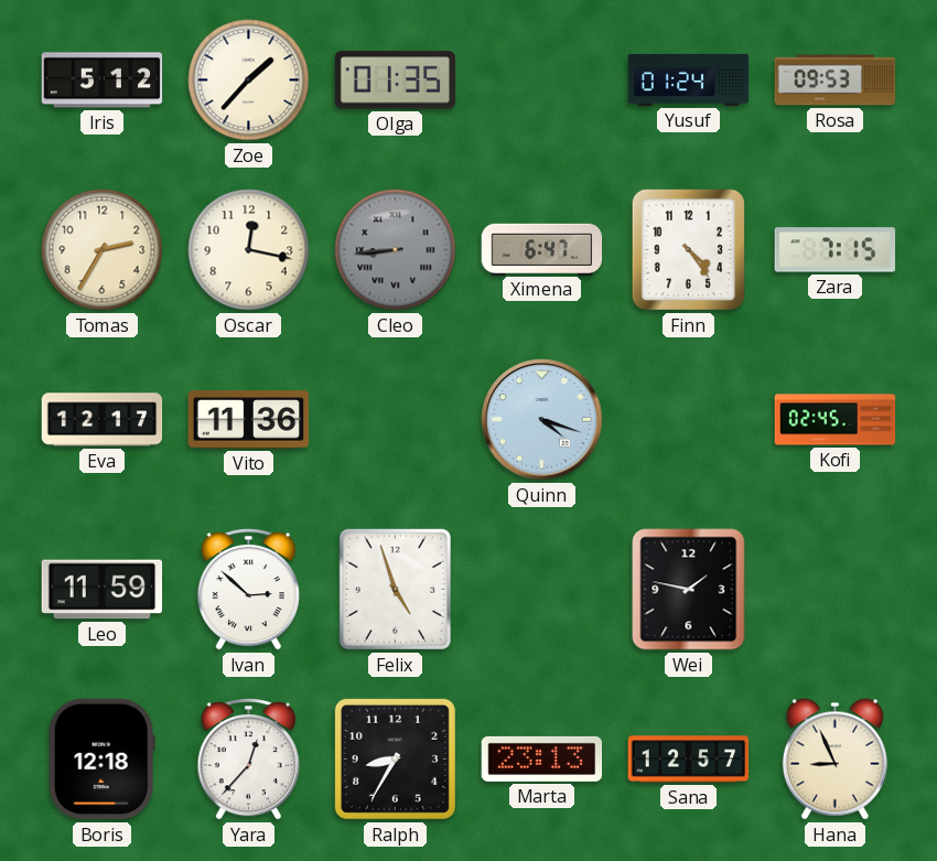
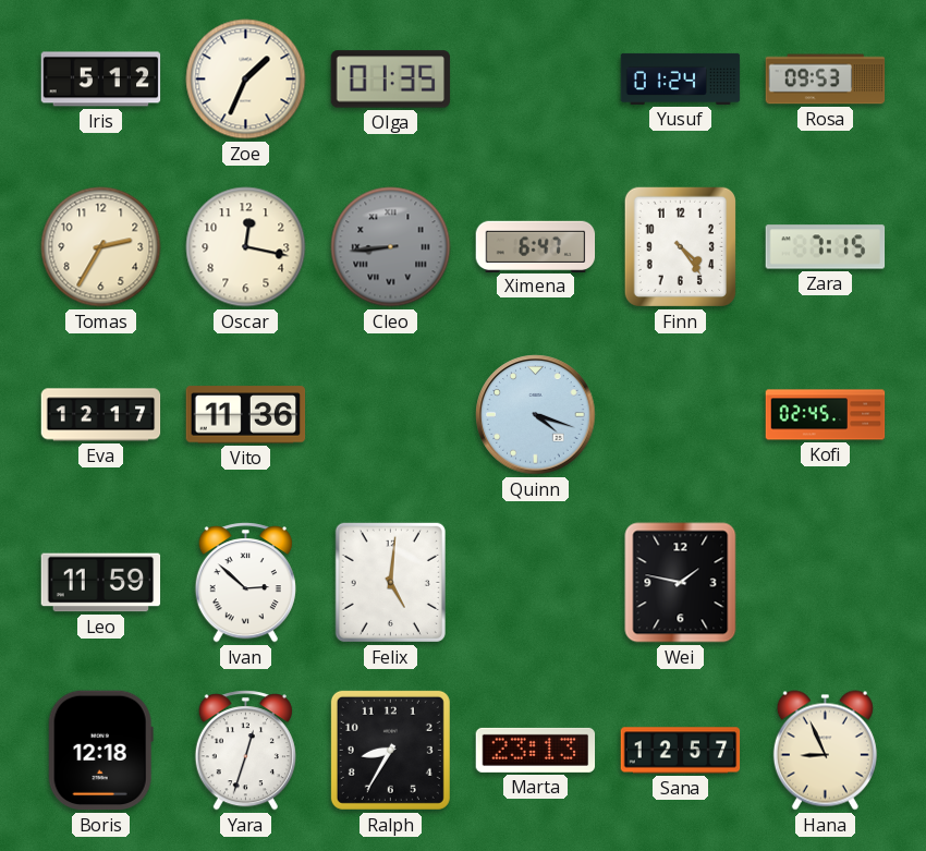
Zoe: 1:37 -> 1:34
Felix: 4:57 -> 5:01
Yara: 12:37 -> 12:33
